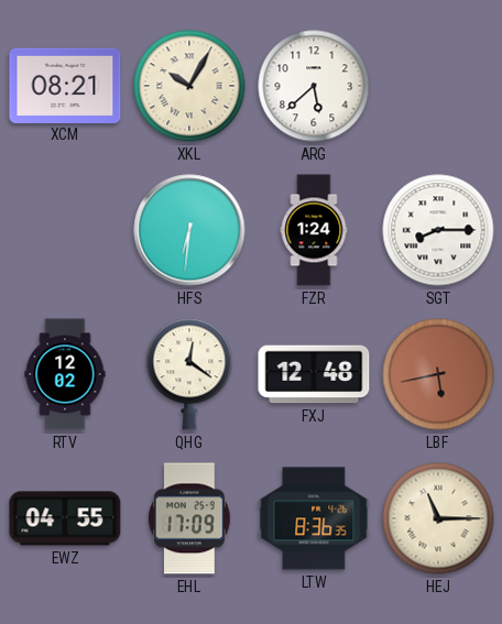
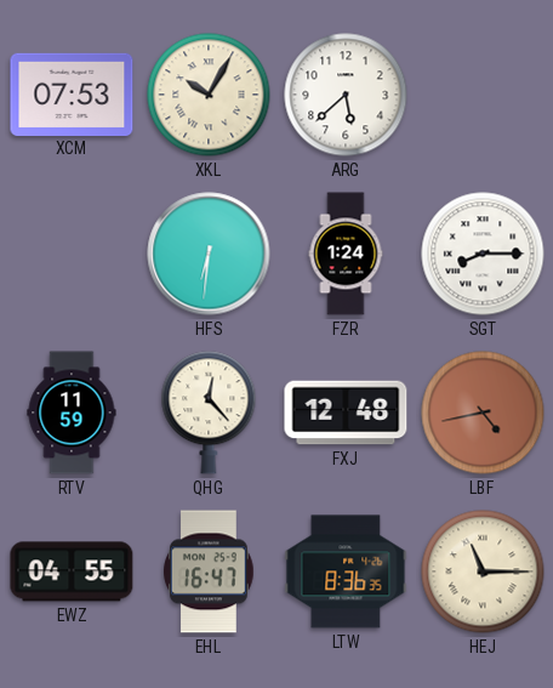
XCM: 08:21 -> 07:53
RTV: 12:02 -> 11:59
QHG: 12:21 -> 12:23
LBF: 5:43 -> 4:43
EHL: 17:09 -> 16:47
